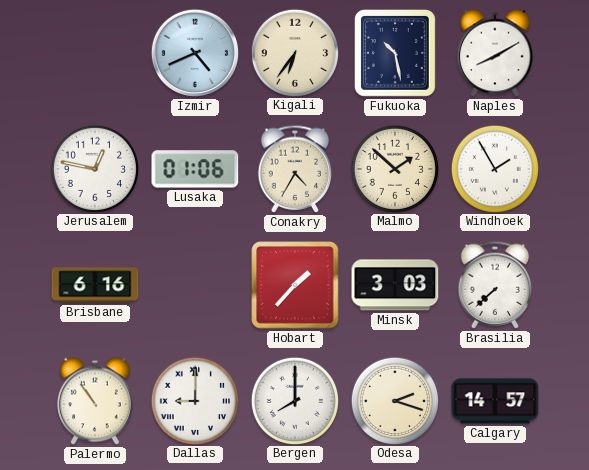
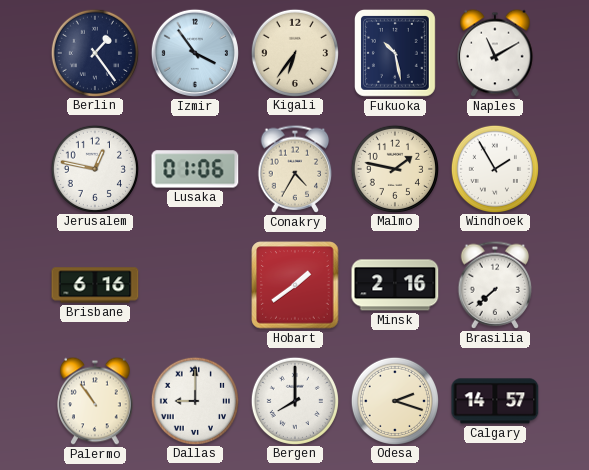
Berlin: none -> 1:24
Izmir: 4:41 -> 3:54
Naples: 8:10 -> 11:10
Malmo: 1:52 -> 1:47
Hobart: 1:37 -> 1:39
Minsk: 3:03 -> 2:16
